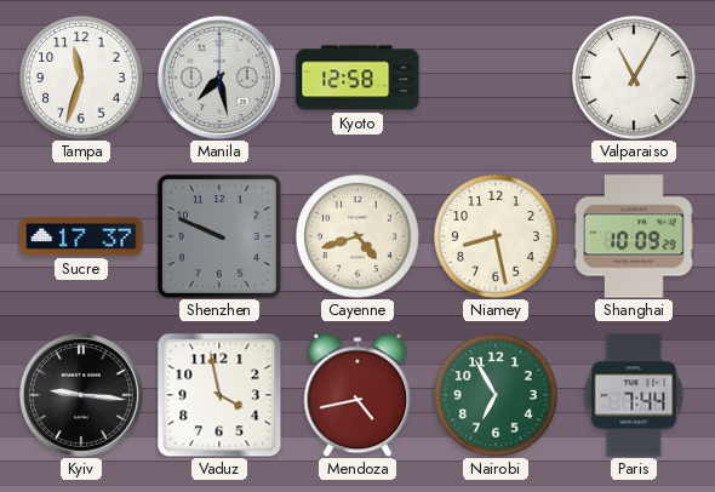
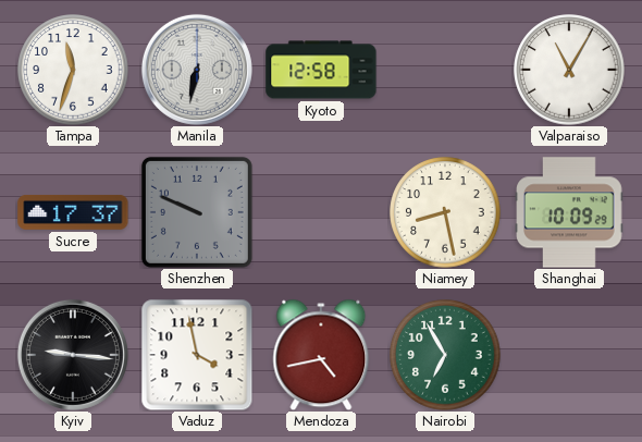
Manila: 7:28 -> 6:32
Cayenne: 4:42 -> none
Paris: 7:44 -> none
